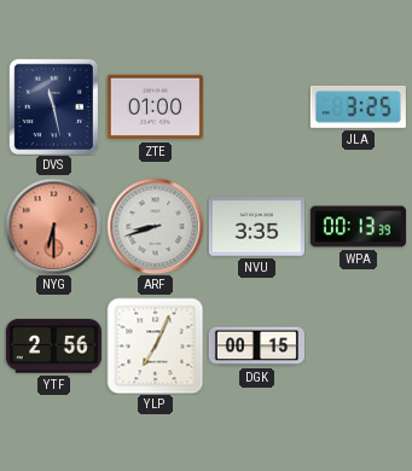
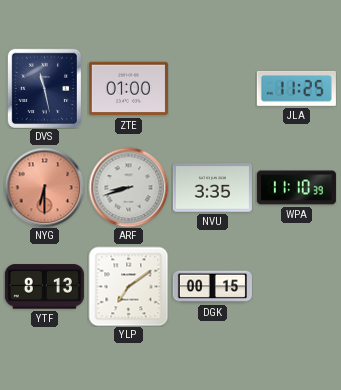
JLA: 3:25 -> 11:25
WPA: 00:13 -> 11:10
YTF: 2:56 -> 8:13
YLP: 7:04 -> 7:09
